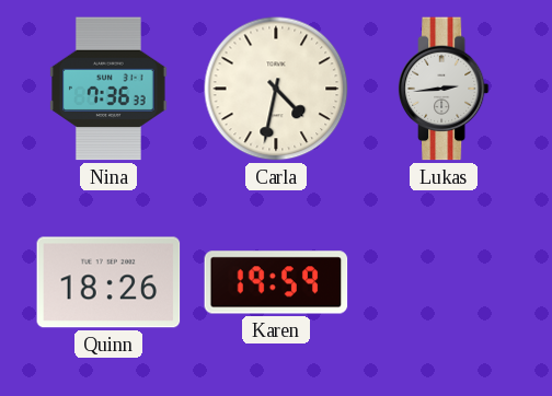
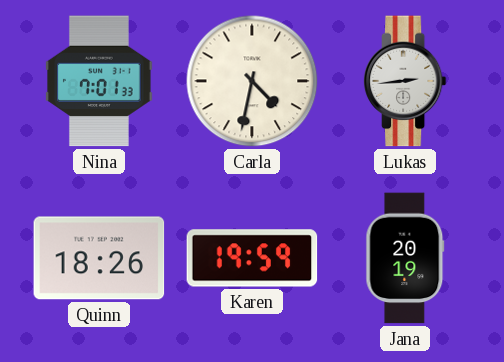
Nina: 7:36 -> 7:01
Jana: none -> 20:19
